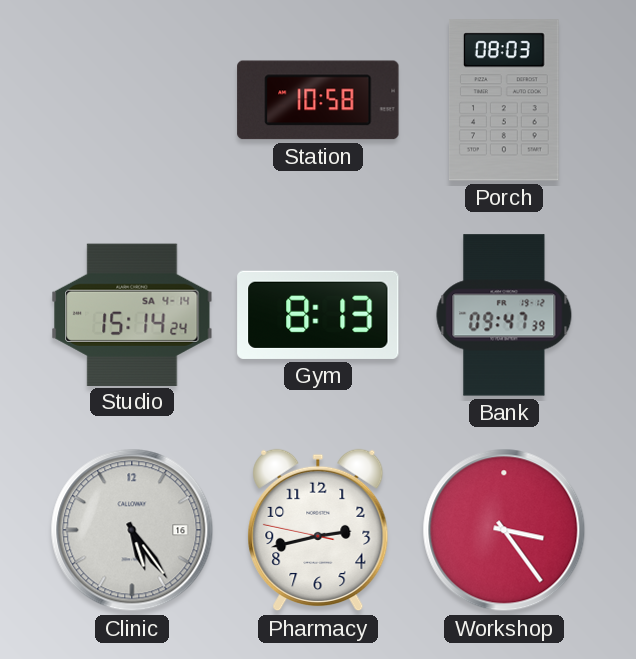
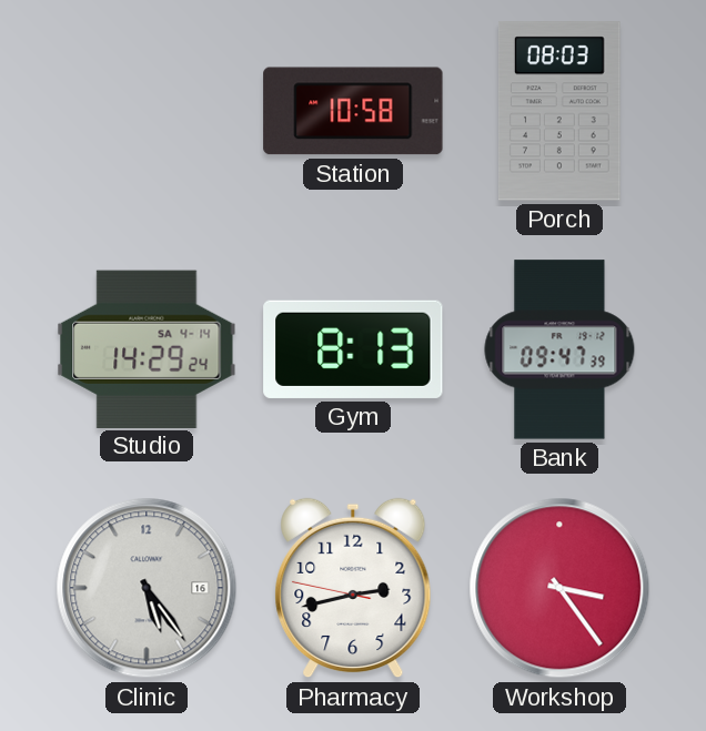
Studio: 15:14 -> 14:29
